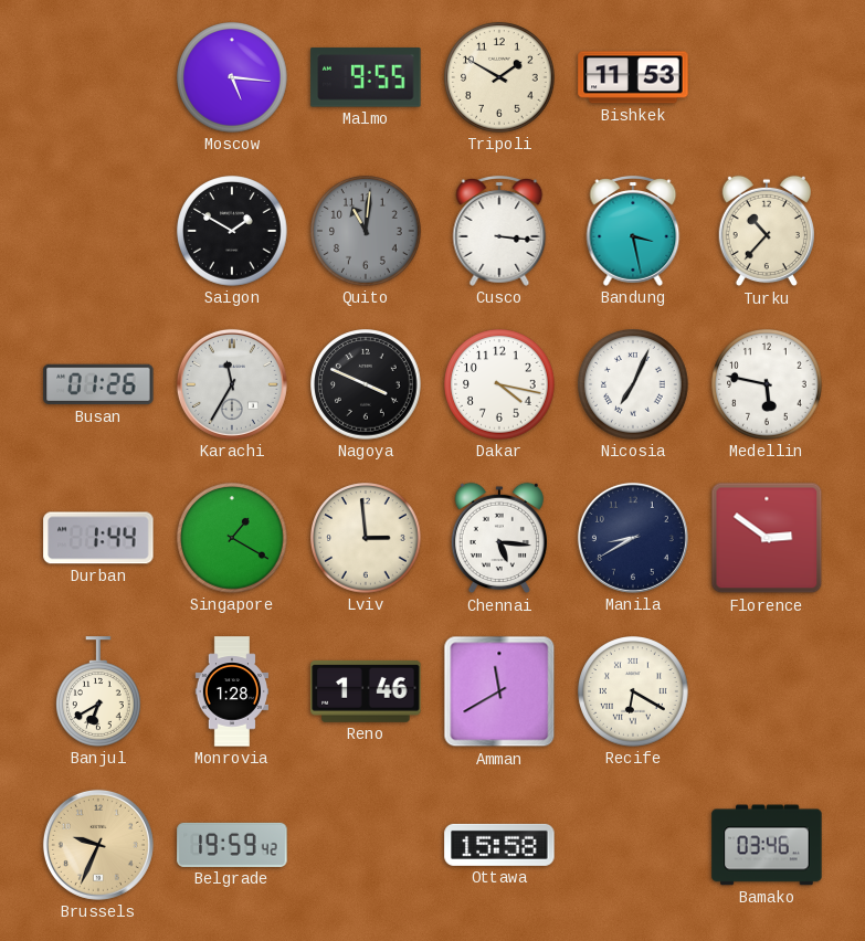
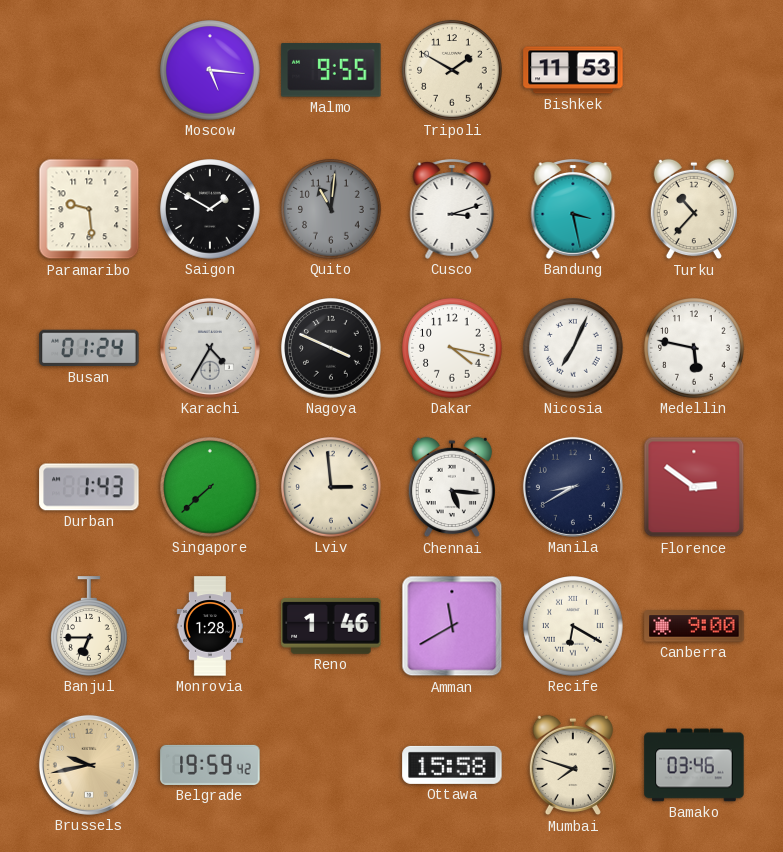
Paramaribo: none -> 9:29
Cusco: 3:16 -> 3:12
Busan: 01:26 -> 01:24
Karachi: 11:35 -> 4:35
Durban: 1:44 -> 1:43
Singapore: 1:20 -> 7:38
Banjul: 6:40 -> 6:45
Canberra: none -> 9:00
Brussels: 9:34 -> 9:43
Mumbai: none -> 7:48
